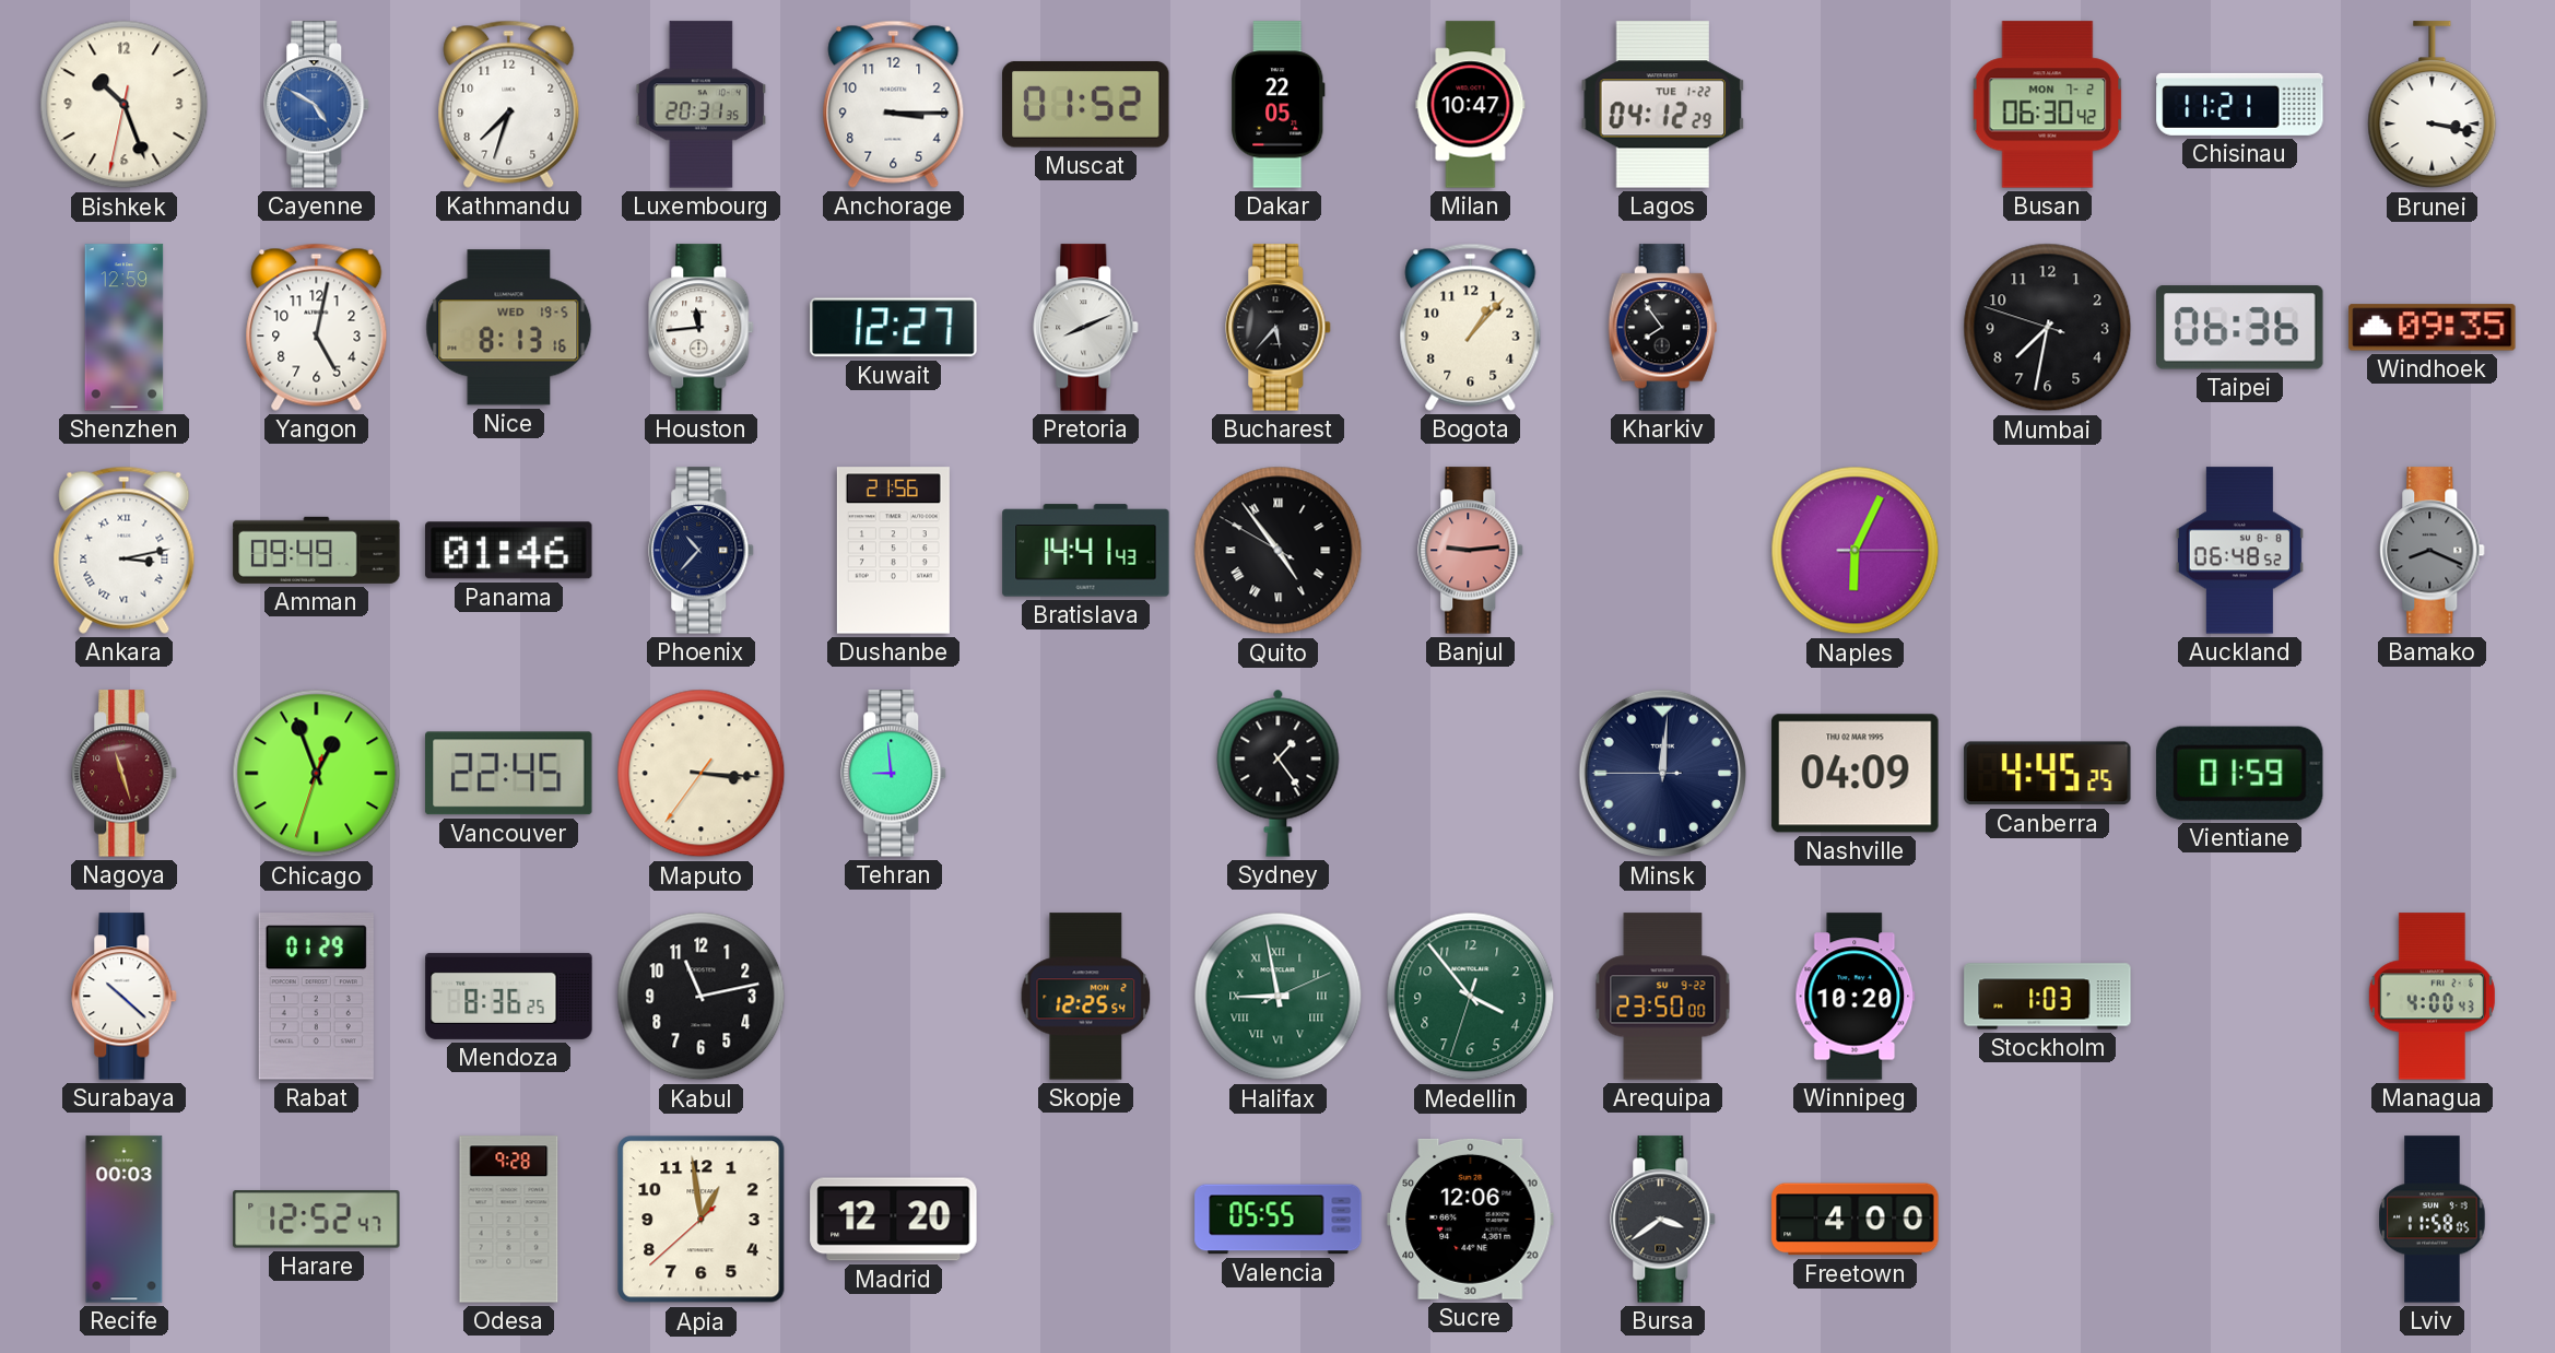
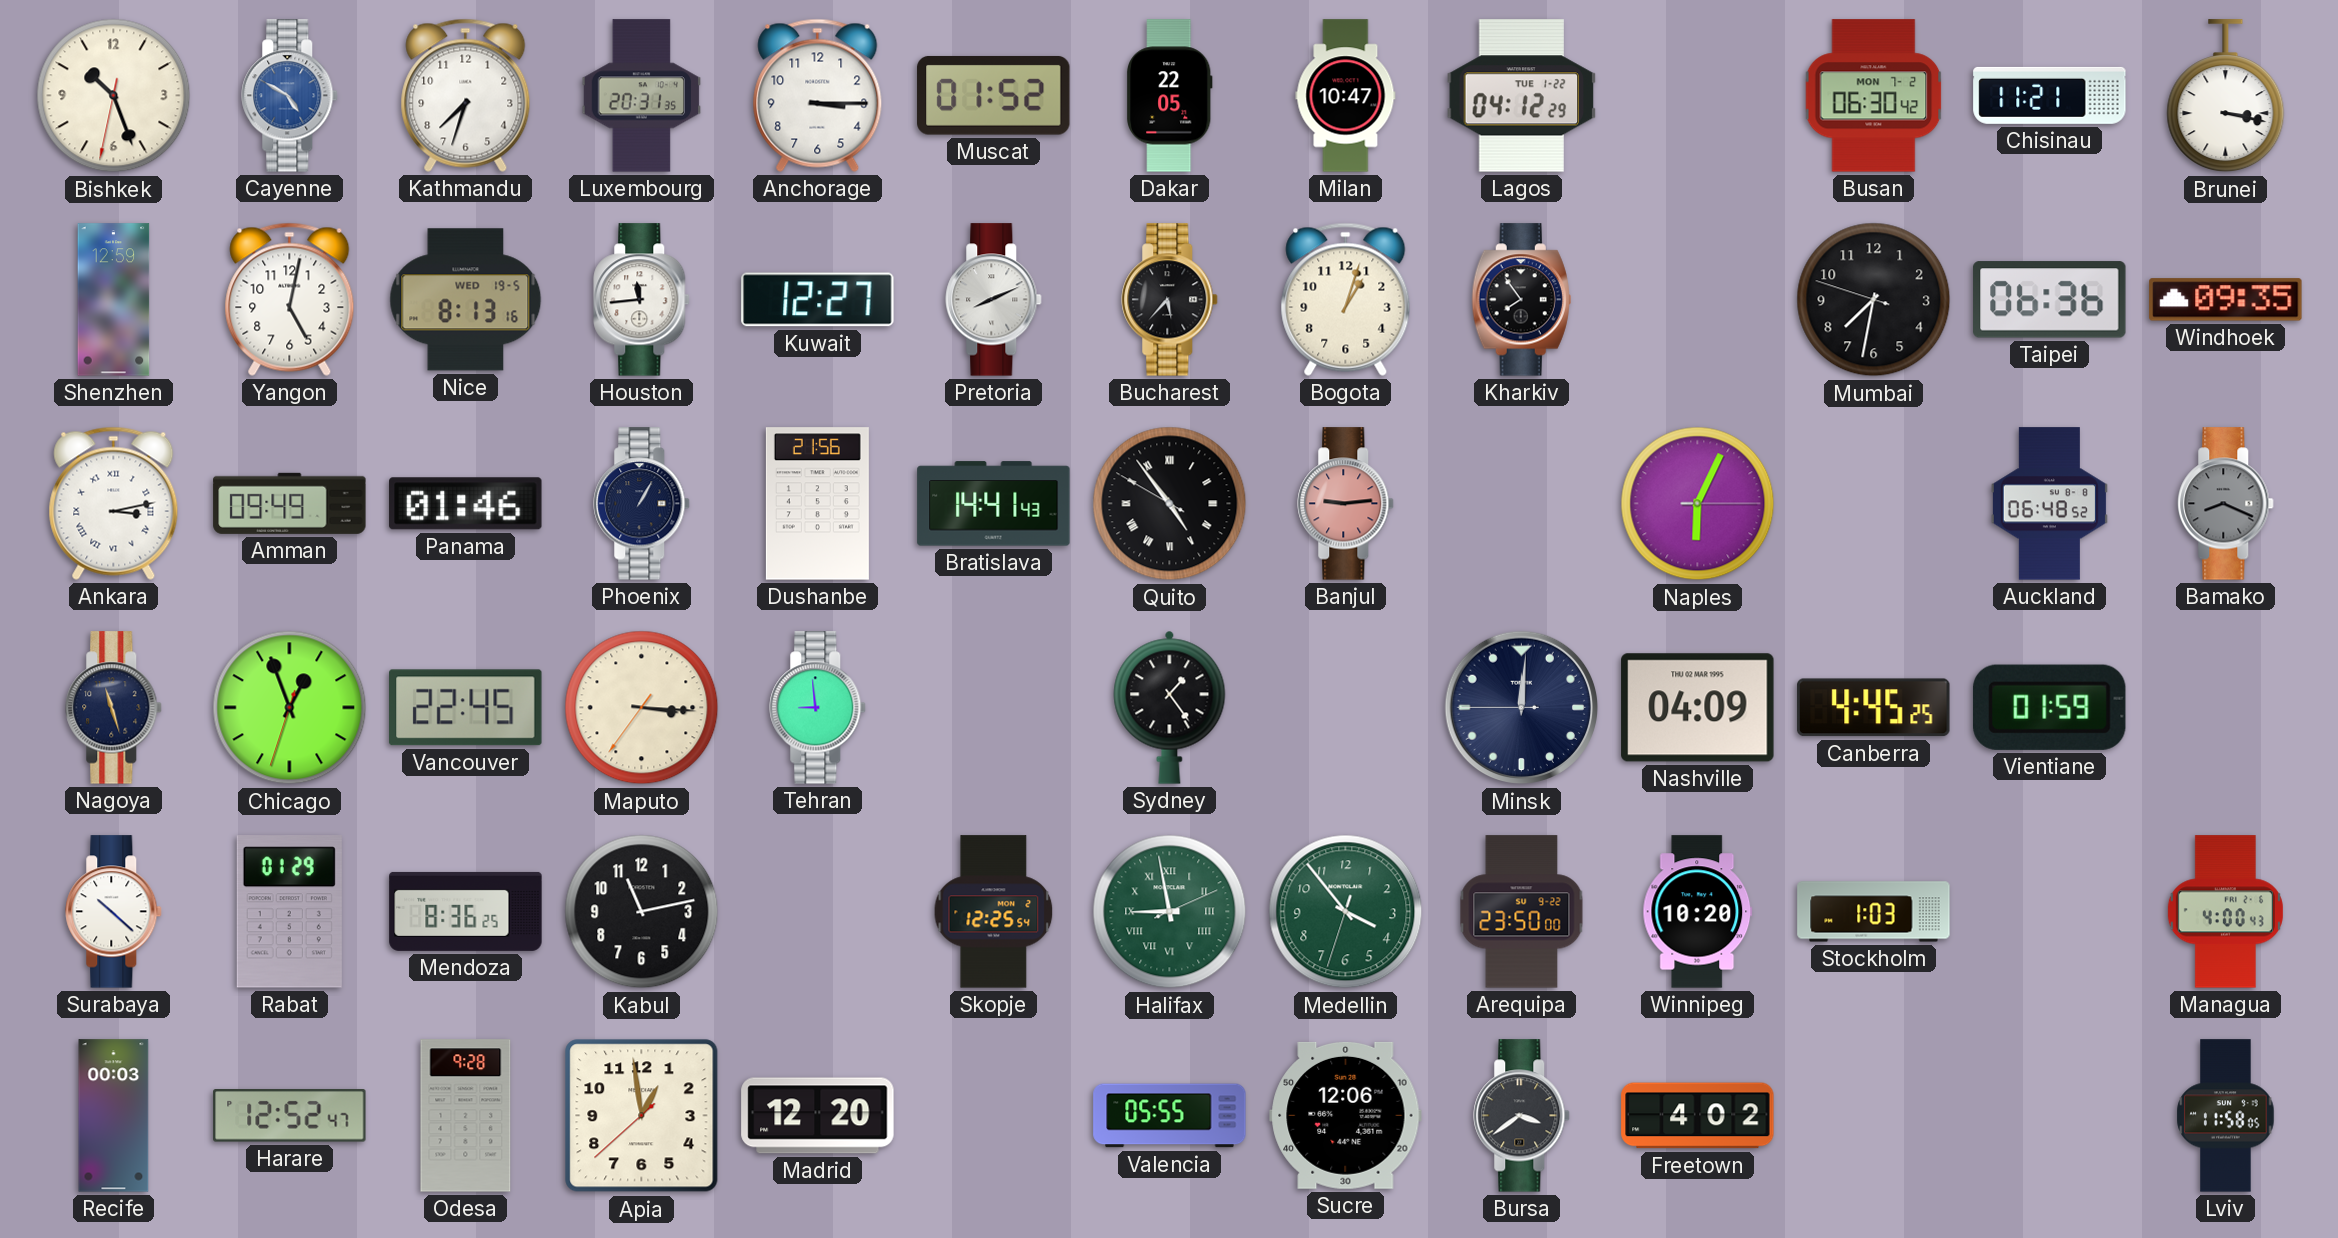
Bogota: 1:07 -> 1:03
Phoenix: 10:37 -> 1:05
Nagoya dial: burgundy -> navy
Freetown: 4:00 -> 4:02
